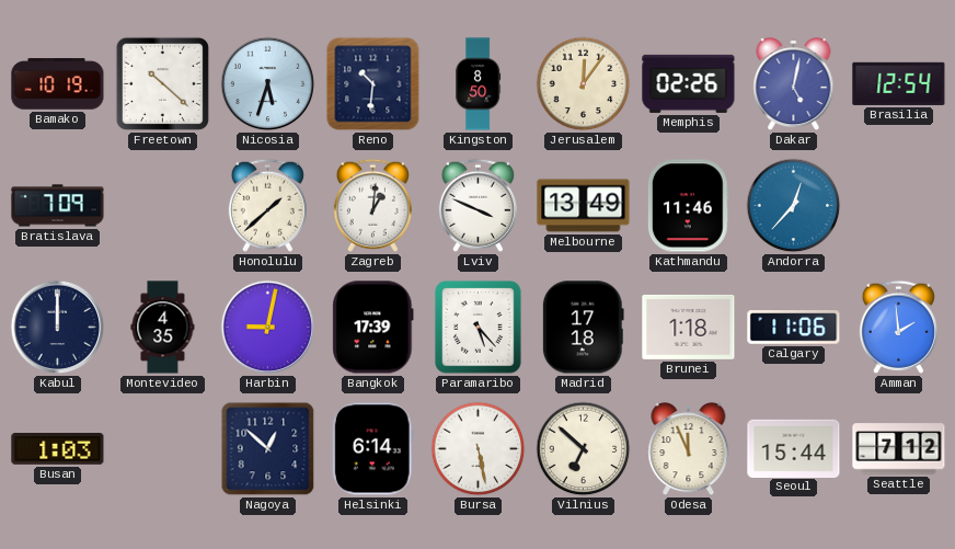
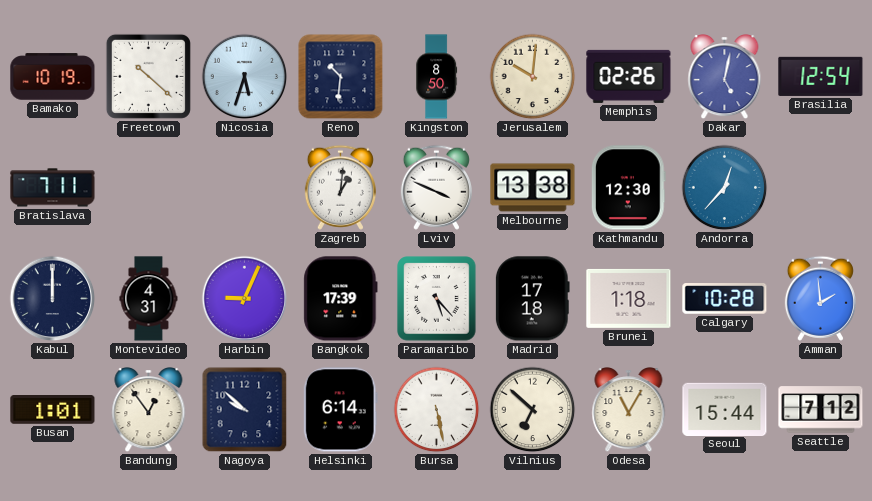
Jerusalem: 12:06 -> 10:01
Bratislava: 7:09 -> 7:11
Honolulu: 1:38 -> none
Melbourne: 13:49 -> 13:38
Kathmandu: 11:46 -> 12:30
Montevideo: 4:35 -> 4:31
Harbin: 9:02 -> 9:04
Calgary: 11:06 -> 10:28
Busan: 1:03 -> 1:01
Bandung: none -> 12:54
Nagoya: 12:52 -> 9:52
Odesa: 11:56 -> 11:05
